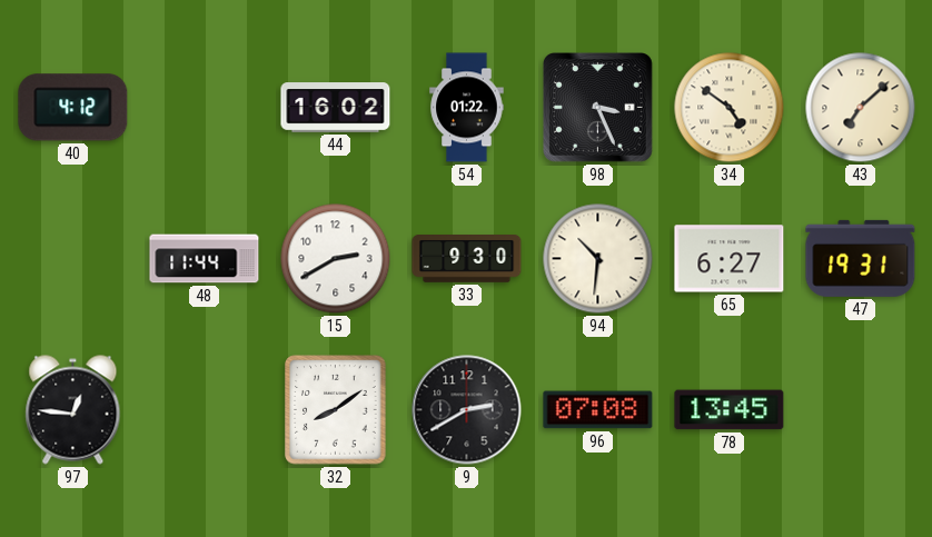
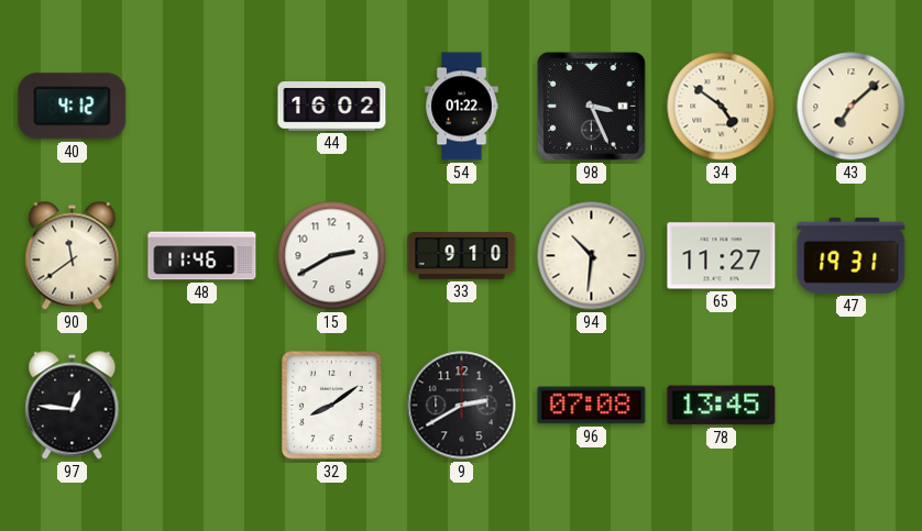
90: none -> 11:39
48: 11:44 -> 11:46
33: 9:30 -> 9:10
65: 6:27 -> 11:27
